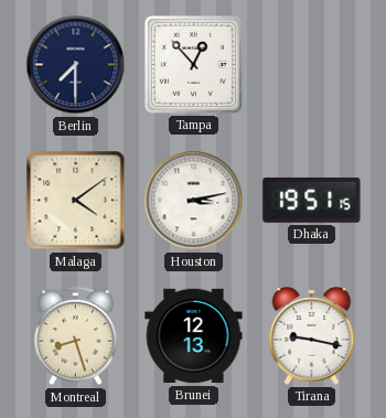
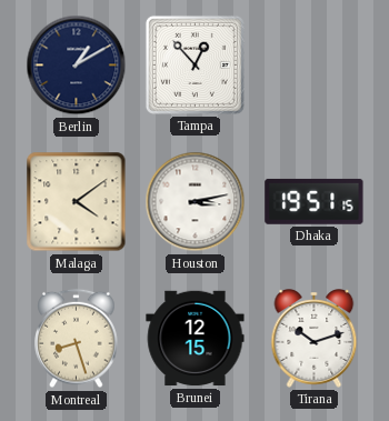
Berlin: 7:30 -> 1:10
Brunei: 12:13 -> 12:15
Tirana: 9:17 -> 10:12
